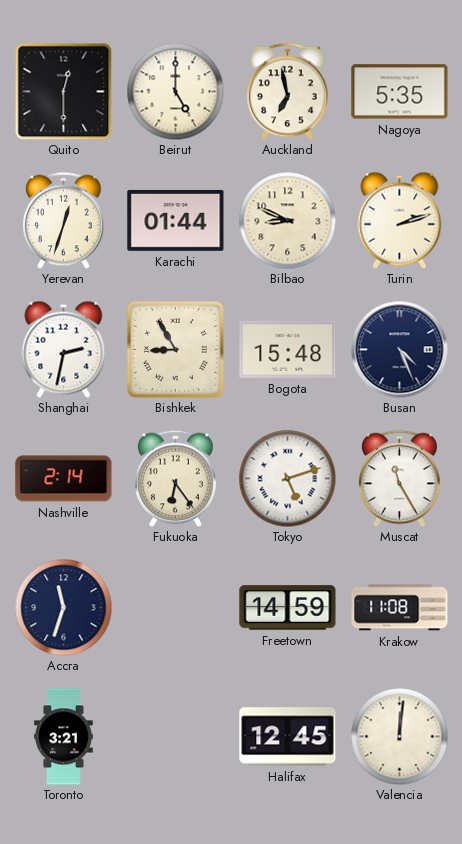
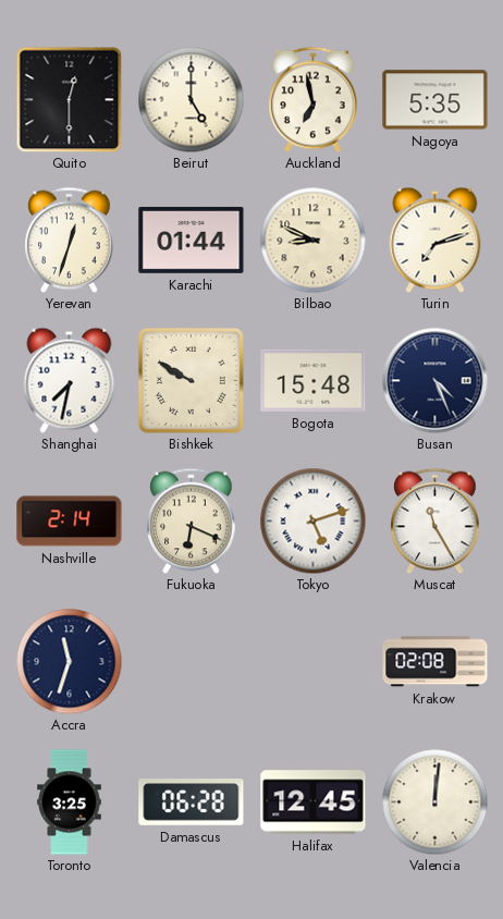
Turin: 2:12 -> 7:12
Shanghai: 2:32 -> 7:32
Bishkek: 8:55 -> 9:50
Fukuoka: 6:24 -> 6:19
Freetown: 14:59 -> none
Krakow: 11:08 -> 02:08
Toronto: 3:21 -> 3:25
Damascus: none -> 06:28
